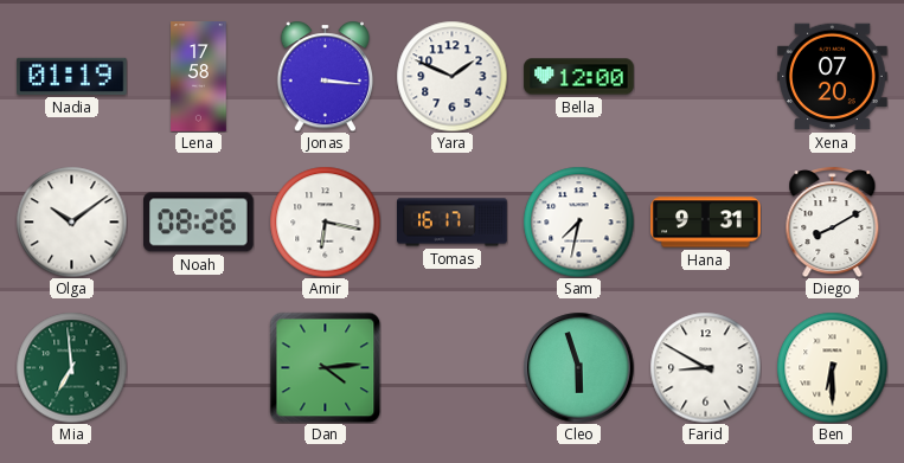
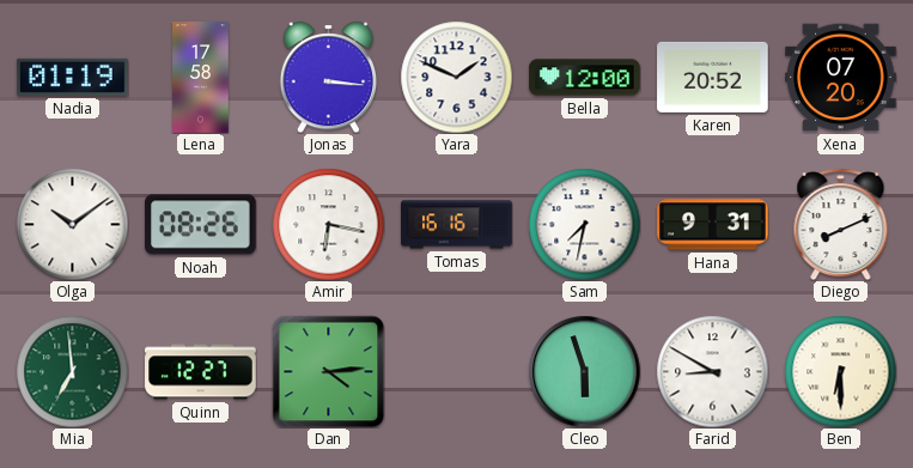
Karen: none -> 20:52
Tomas: 16:17 -> 16:16
Diego: 8:10 -> 8:11
Quinn: none -> 12:27
